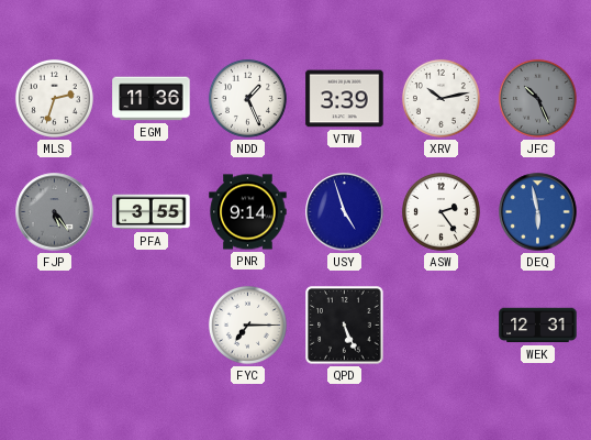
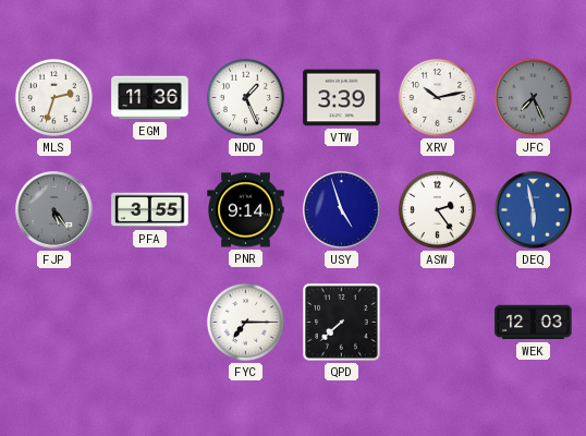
JFC: 10:26 -> 7:26
QPD: 5:26 -> 7:38
WEK: 12:31 -> 12:03
